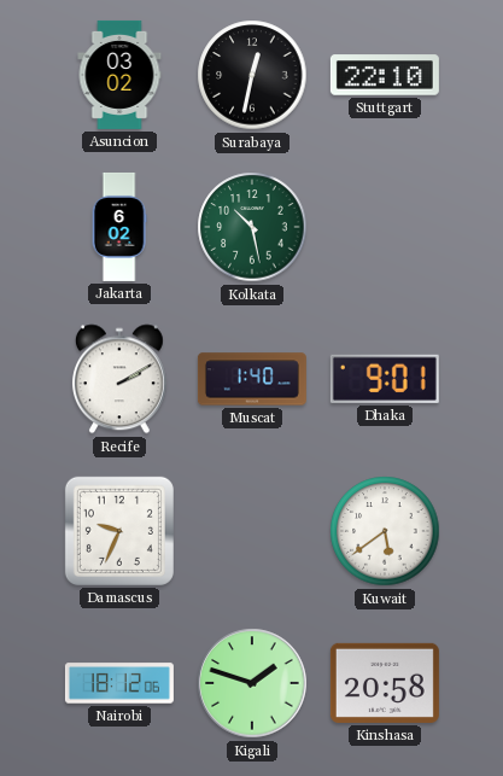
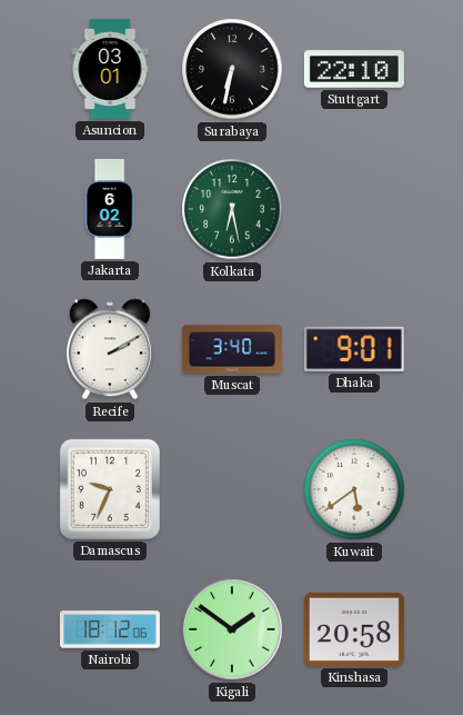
Asuncion: 03:02 -> 03:01
Surabaya: 12:32 -> 6:32
Kolkata: 10:28 -> 6:28
Muscat: 1:40 -> 3:40
Kigali: 1:48 -> 1:51
